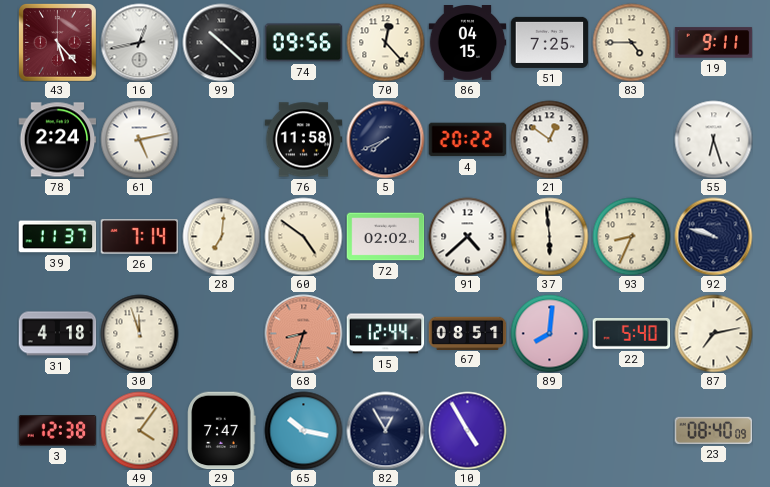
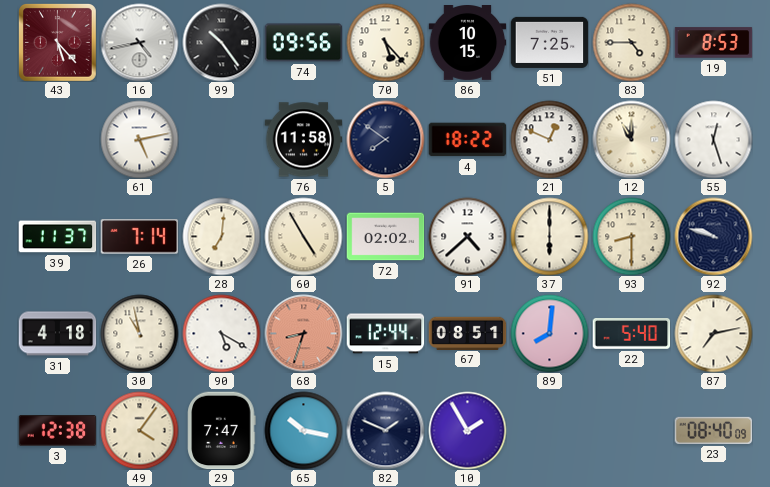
16: 12:43 -> 4:43
99: 10:22 -> 10:24
70: 12:23 -> 5:23
86: 04:15 -> 10:15
19: 9:11 -> 8:53
78: 2:24 -> none
5: 7:41 -> 7:51
4: 20:22 -> 18:22
21: 12:51 -> 12:49
12: none -> 11:00
55: 6:27 -> 12:27
60: 4:51 -> 4:55
37: 5:59 -> 6:00
93: 8:34 -> 8:30
30: 11:57 -> 10:58
90: none -> 5:20
82: 12:55 -> 1:49
10: 4:55 -> 1:55
